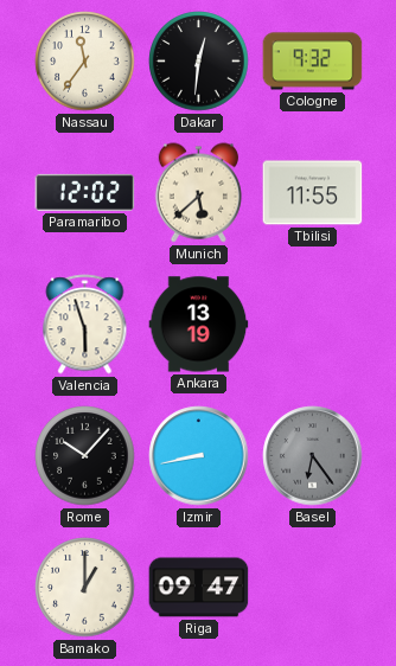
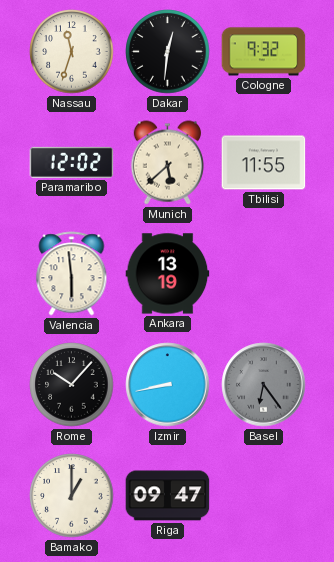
Nassau: 11:36 -> 11:33
Valencia: 5:57 -> 5:59
